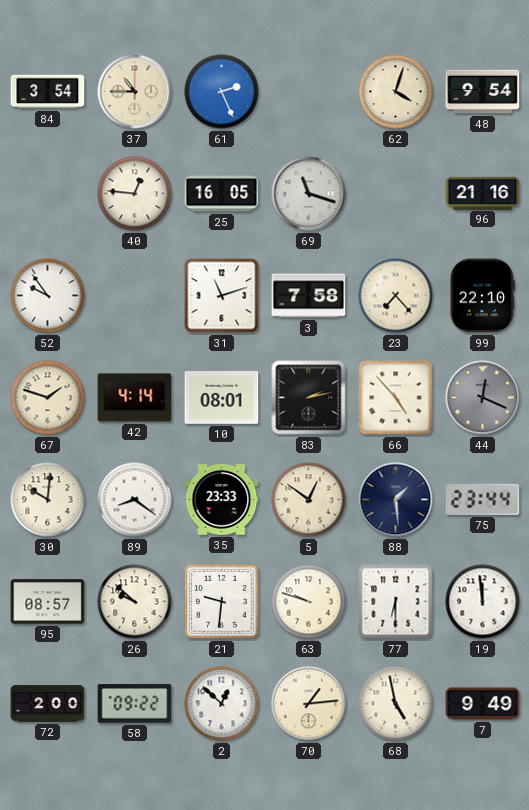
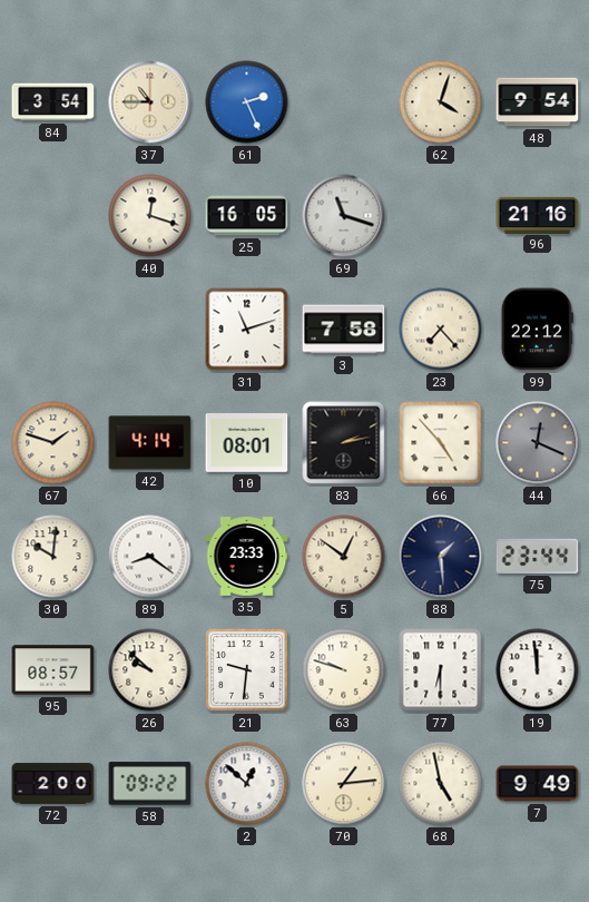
40: 12:46 -> 12:18
52: 9:54 -> none
99: 22:10 -> 22:12
